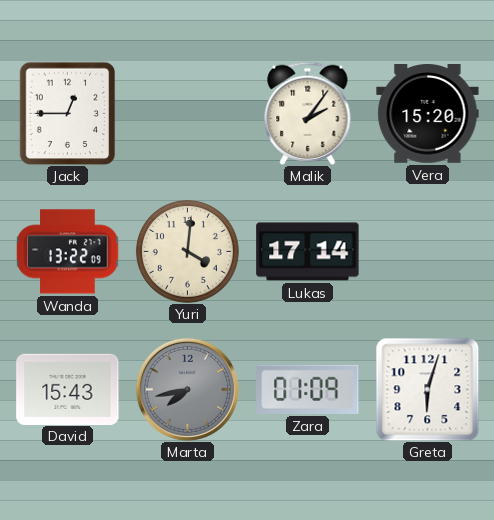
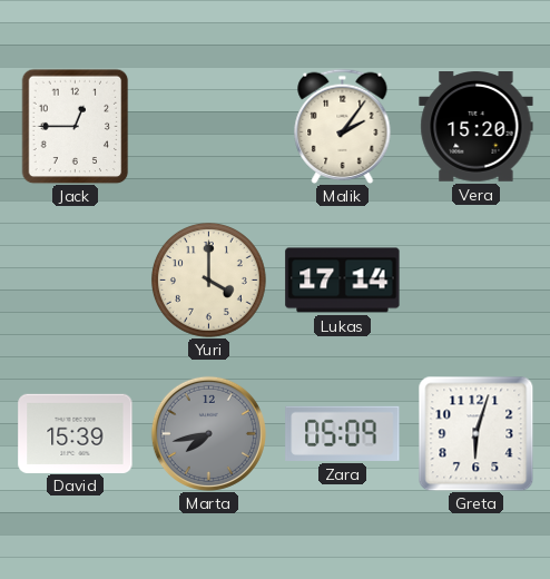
Wanda: 13:22 -> none
Yuri: 4:01 -> 4:00
David: 15:43 -> 15:39
Zara: 01:09 -> 05:09
